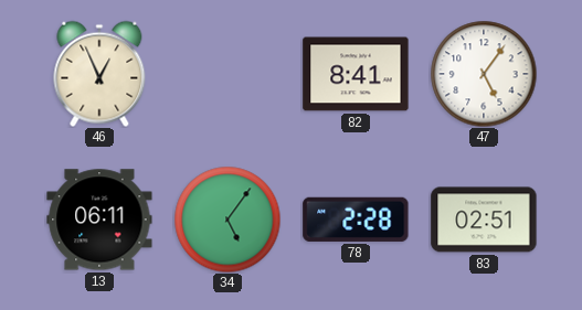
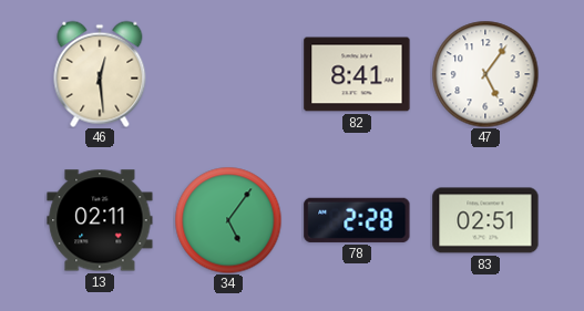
46: 12:56 -> 12:29
13: 06:11 -> 02:11
